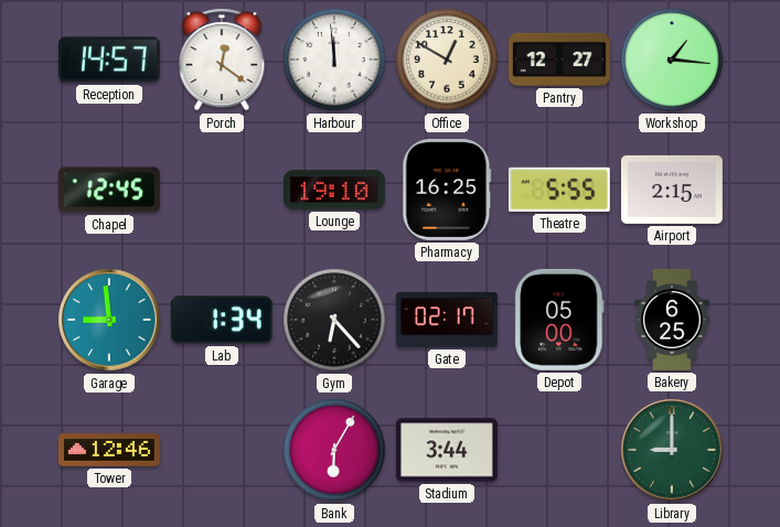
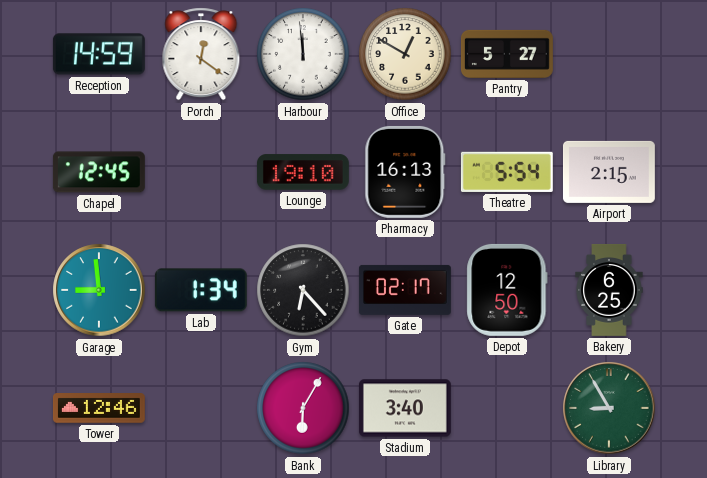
Reception: 14:57 -> 14:59
Pantry: 12:27 -> 5:27
Workshop: 1:16 -> none
Pharmacy: 16:25 -> 16:13
Theatre: 5:55 -> 5:54
Depot: 05:00 -> 12:50
Stadium: 3:44 -> 3:40
Library: 9:00 -> 8:55
